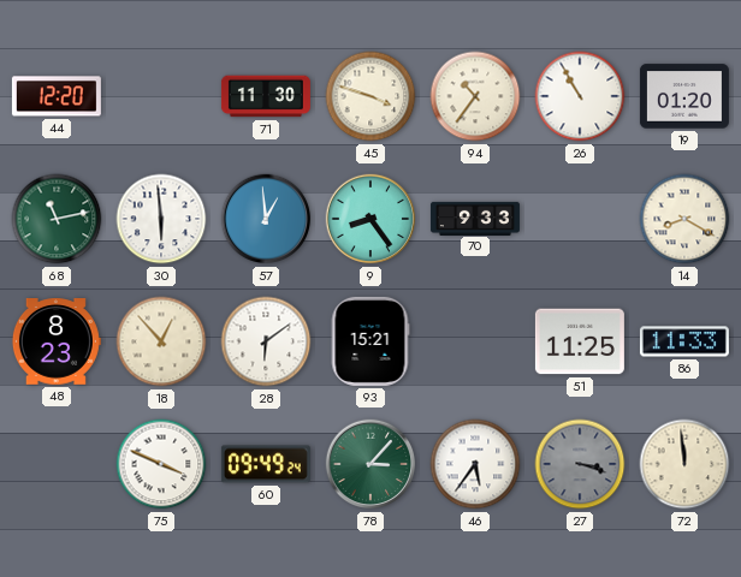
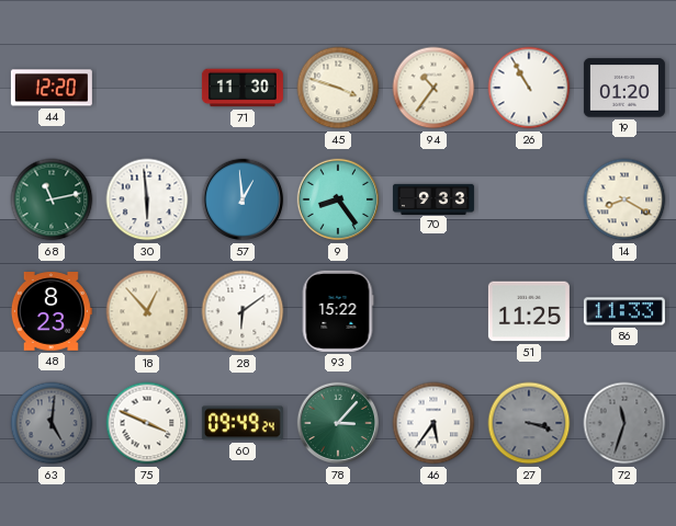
93: 15:21 -> 15:22
63: none -> 5:01
72: 11:59 -> 11:33
72 dial: cream -> grey
